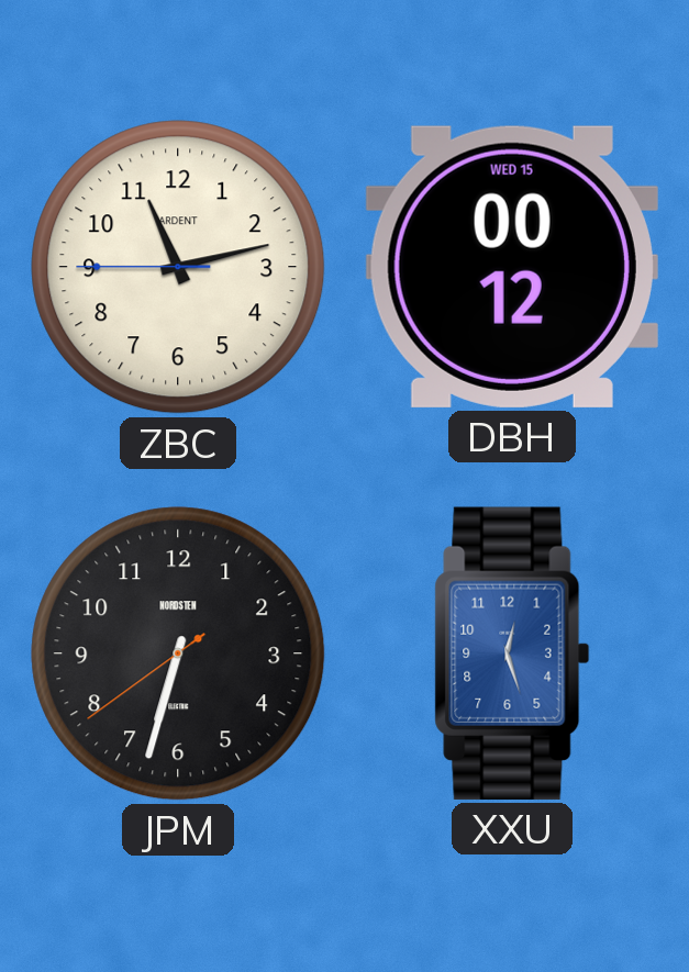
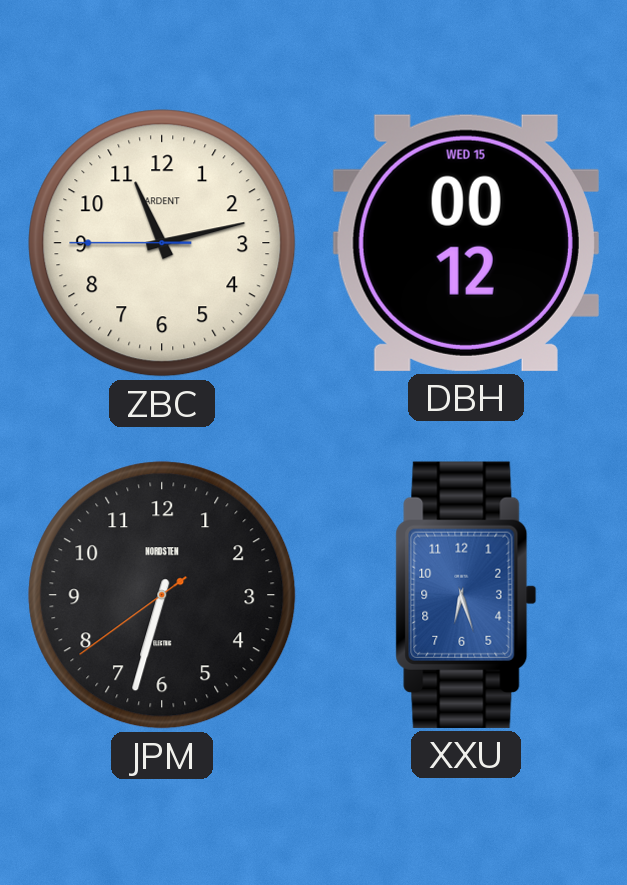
XXU: 12:27 -> 6:27
